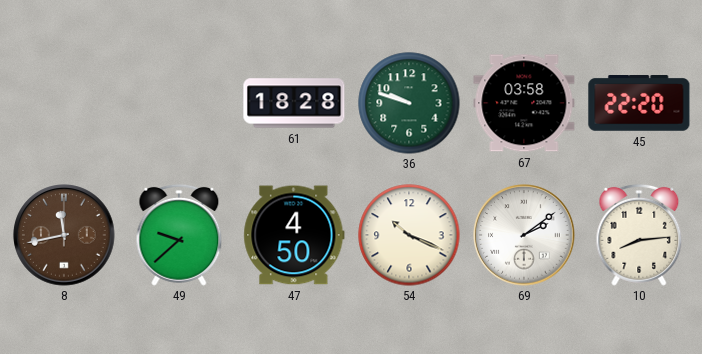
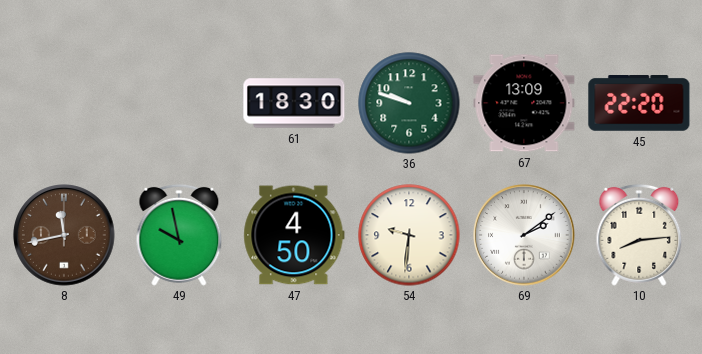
61: 18:28 -> 18:30
67: 03:58 -> 13:09
49: 9:38 -> 9:58
54: 10:19 -> 9:31
